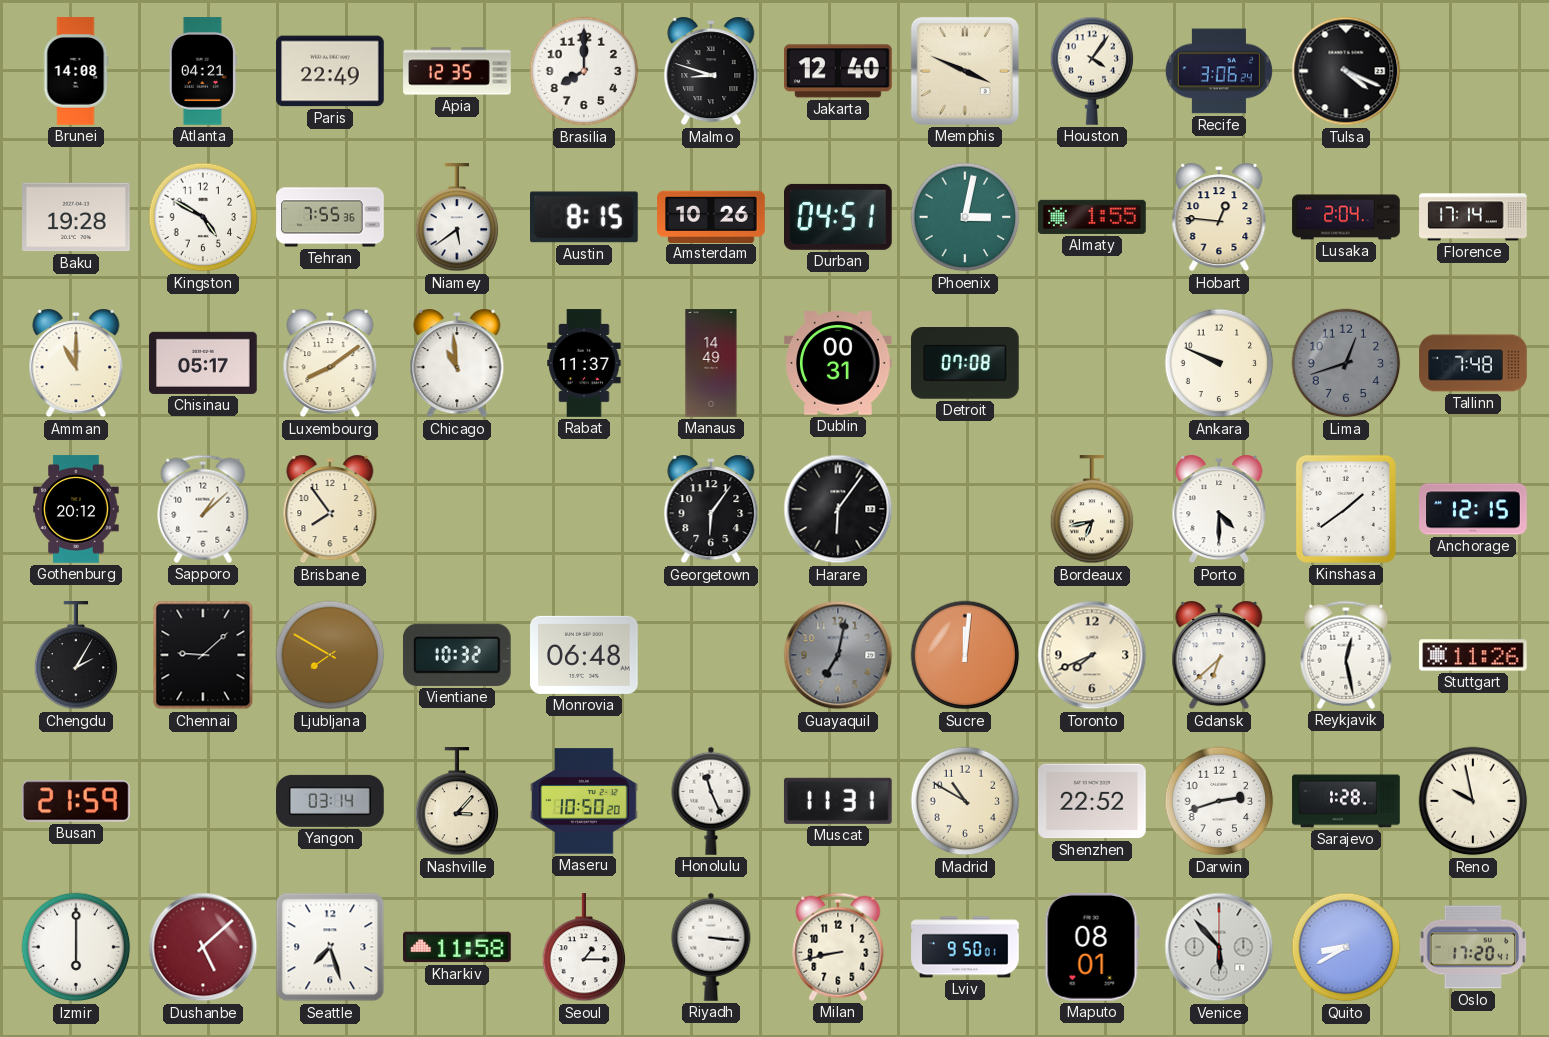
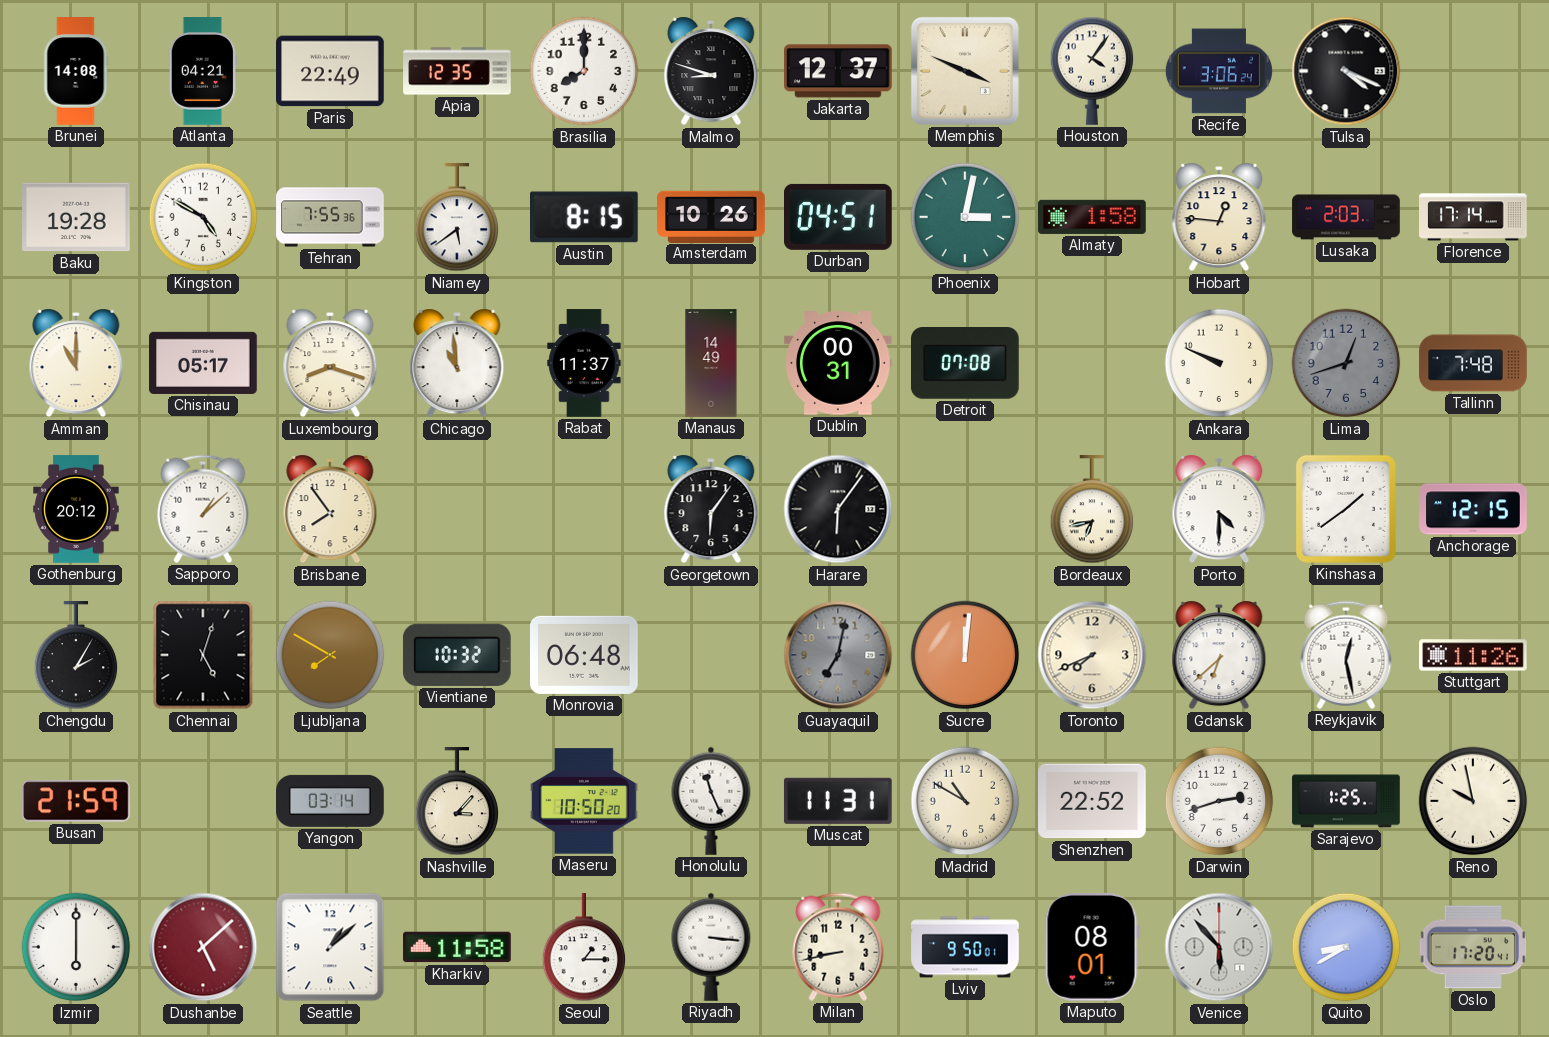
Jakarta: 12:40 -> 12:37
Almaty: 1:55 -> 1:58
Lusaka: 2:04 -> 2:03
Luxembourg: 8:09 -> 8:18
Chennai: 9:08 -> 5:03
Sarajevo: 1:28 -> 1:25
Seattle: 7:27 -> 1:08
